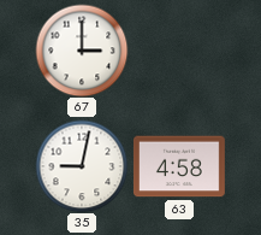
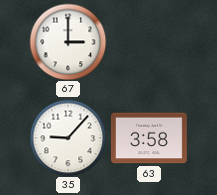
35: 9:02 -> 9:07
63: 4:58 -> 3:58
